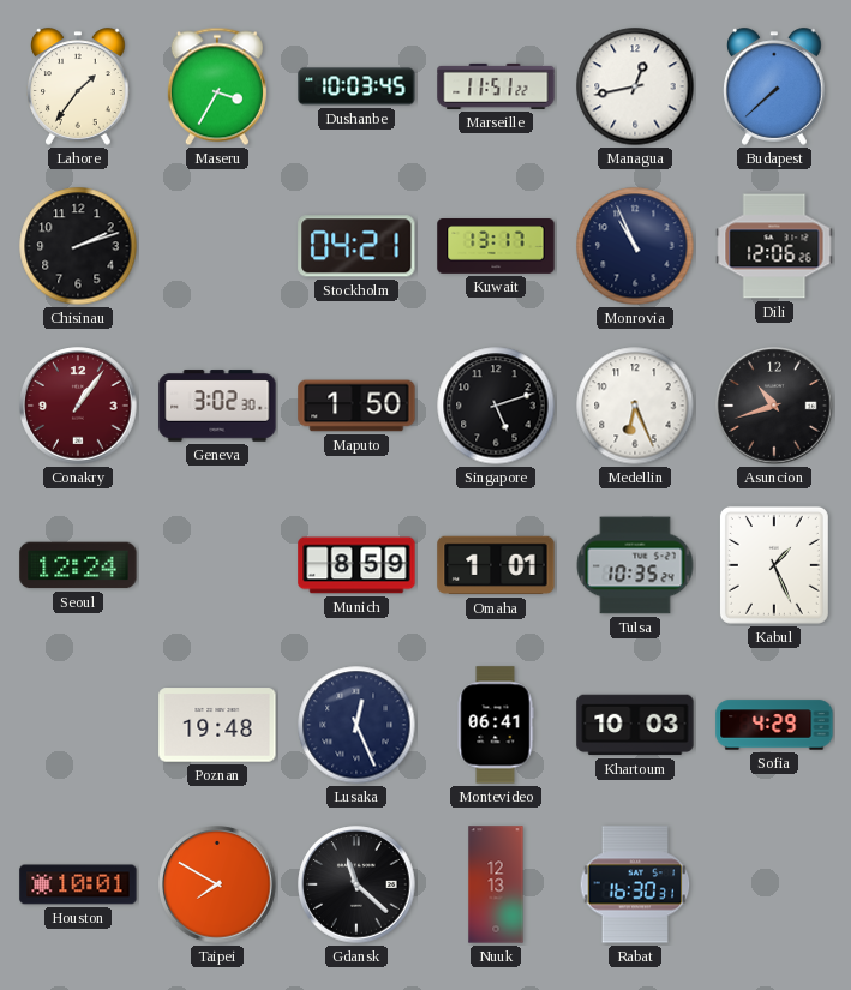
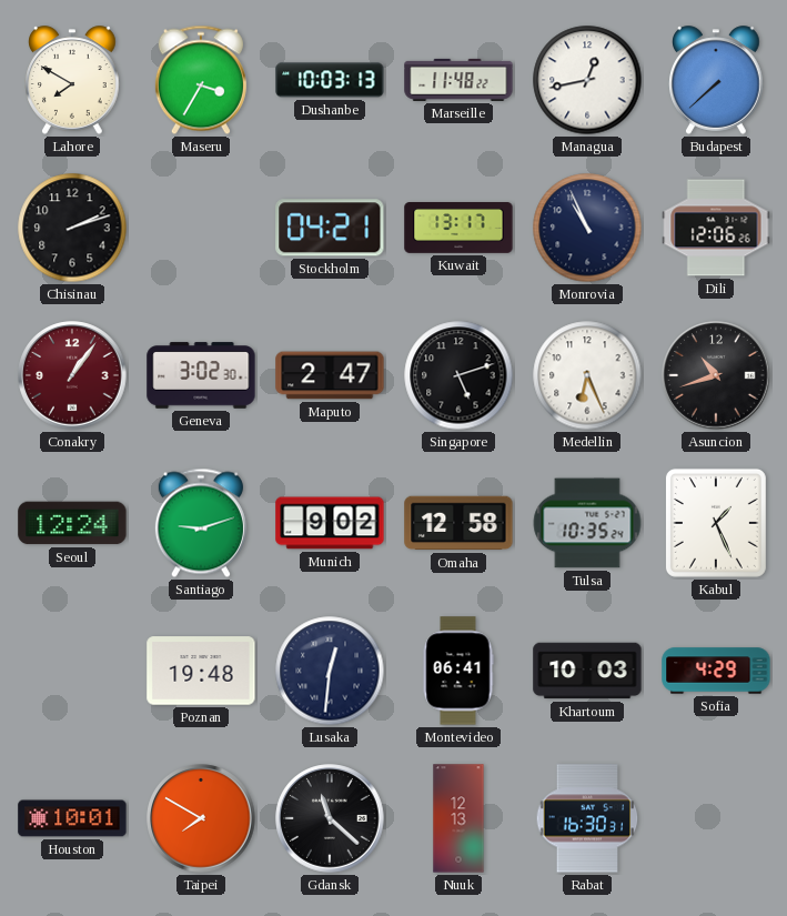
Lahore: 1:36 -> 7:50
Dushanbe: 10:03:45 -> 10:03:13
Marseille: 11:51 -> 11:48
Maputo: 1:50 -> 2:47
Santiago: none -> 9:12
Munich: 8:59 -> 9:02
Omaha: 1:01 -> 12:58
Lusaka: 12:26 -> 12:31
